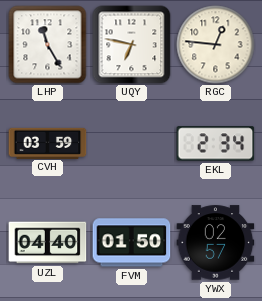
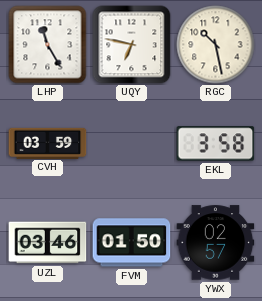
RGC: 12:46 -> 10:28
EKL: 2:34 -> 3:58
UZL: 04:40 -> 03:46
